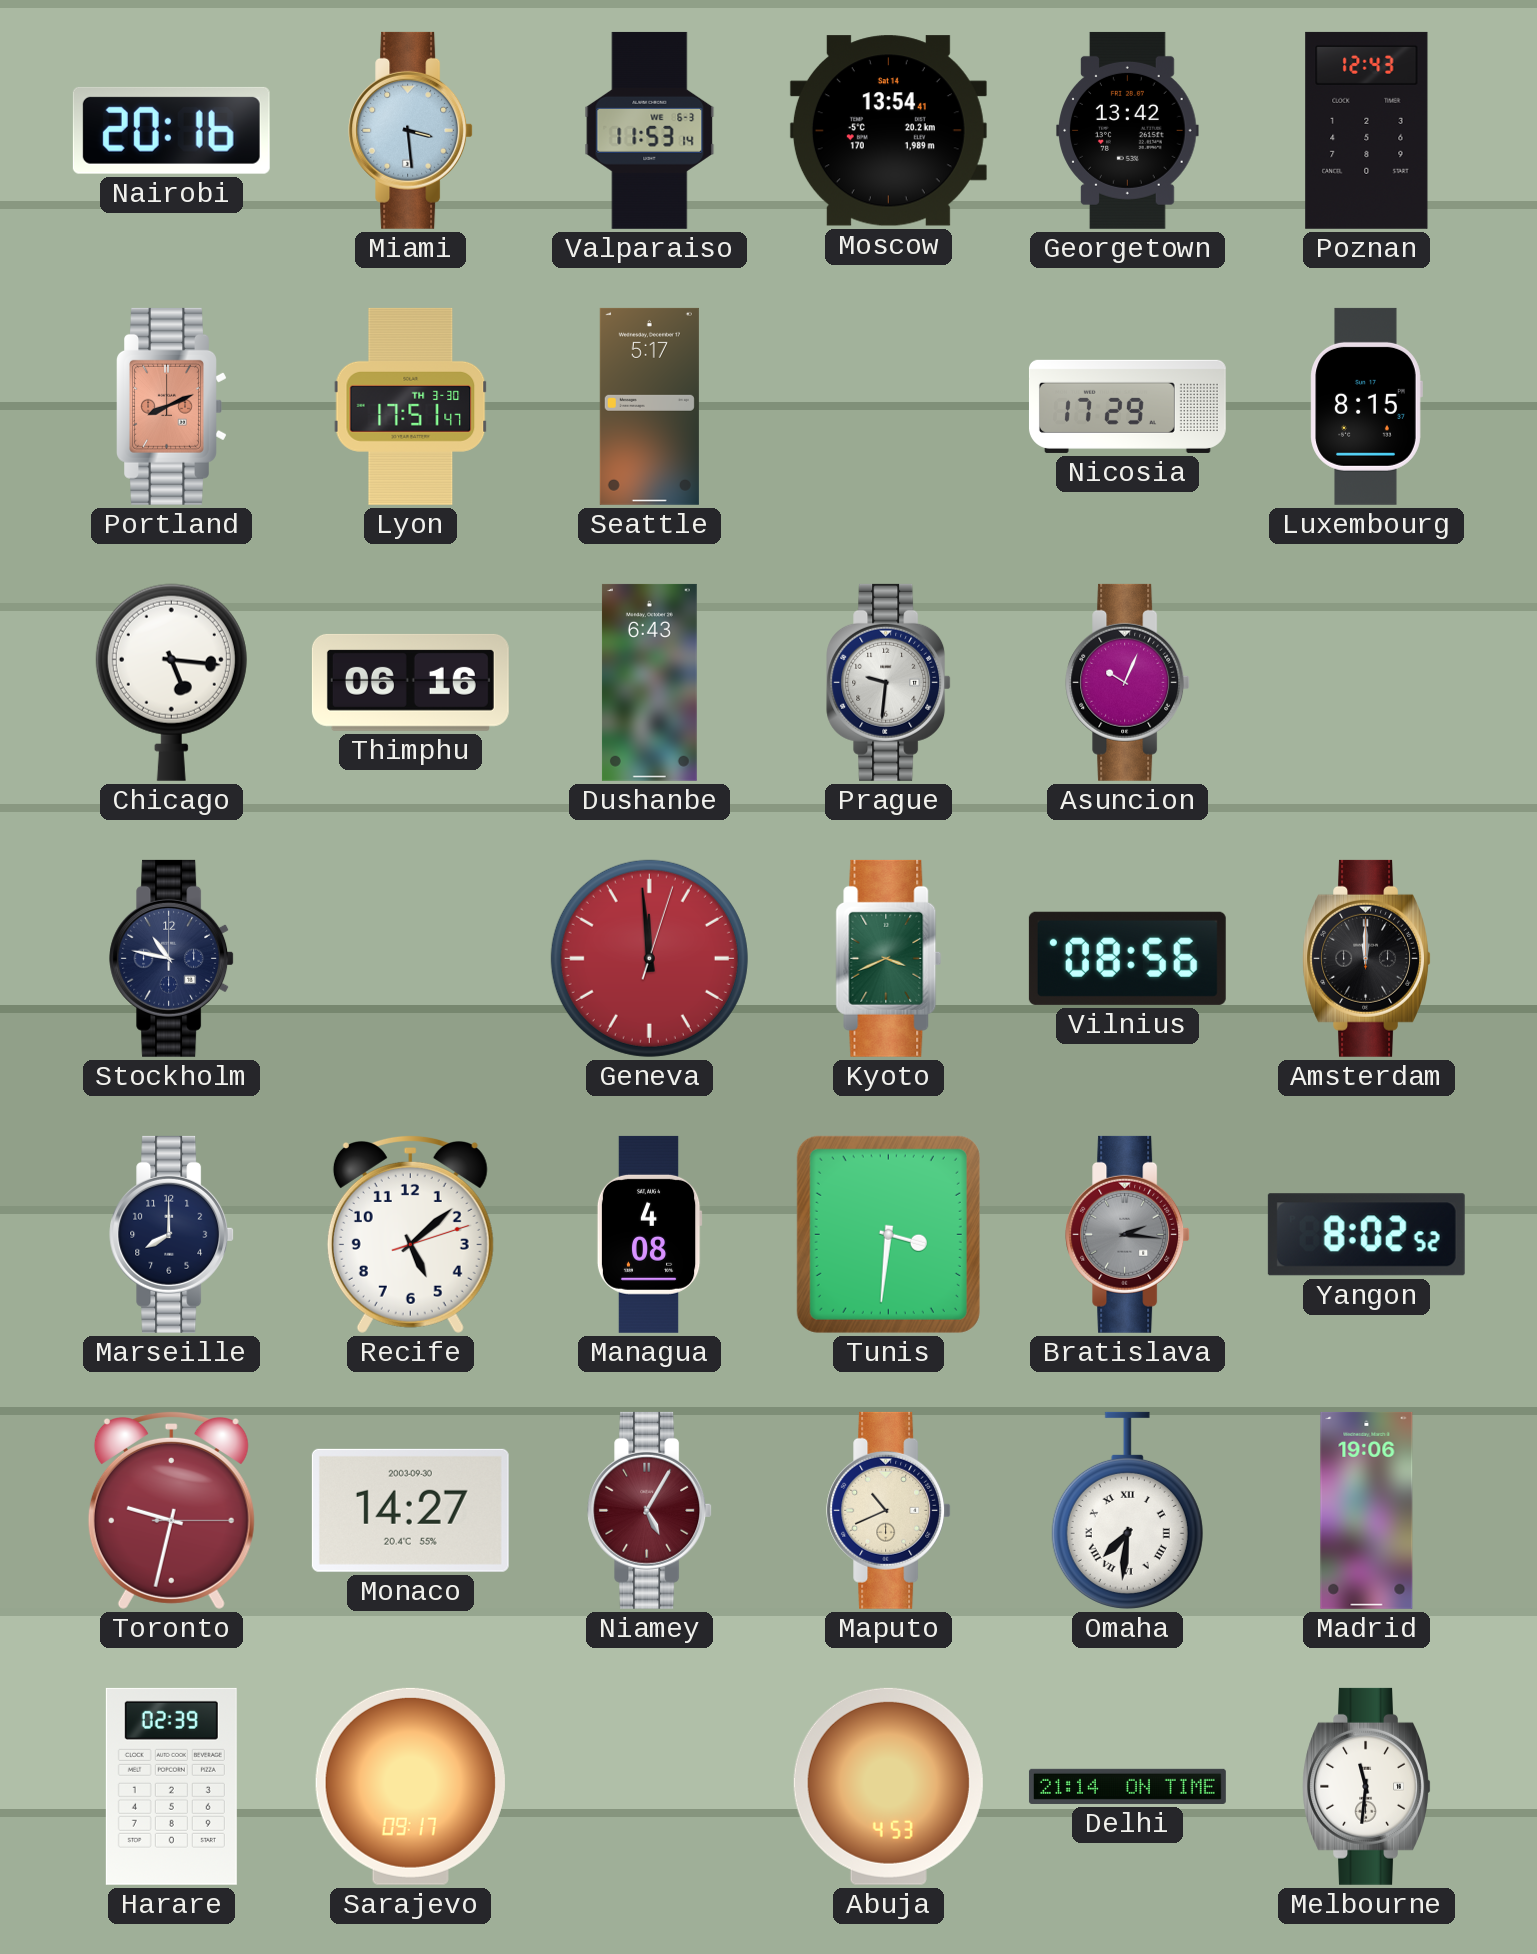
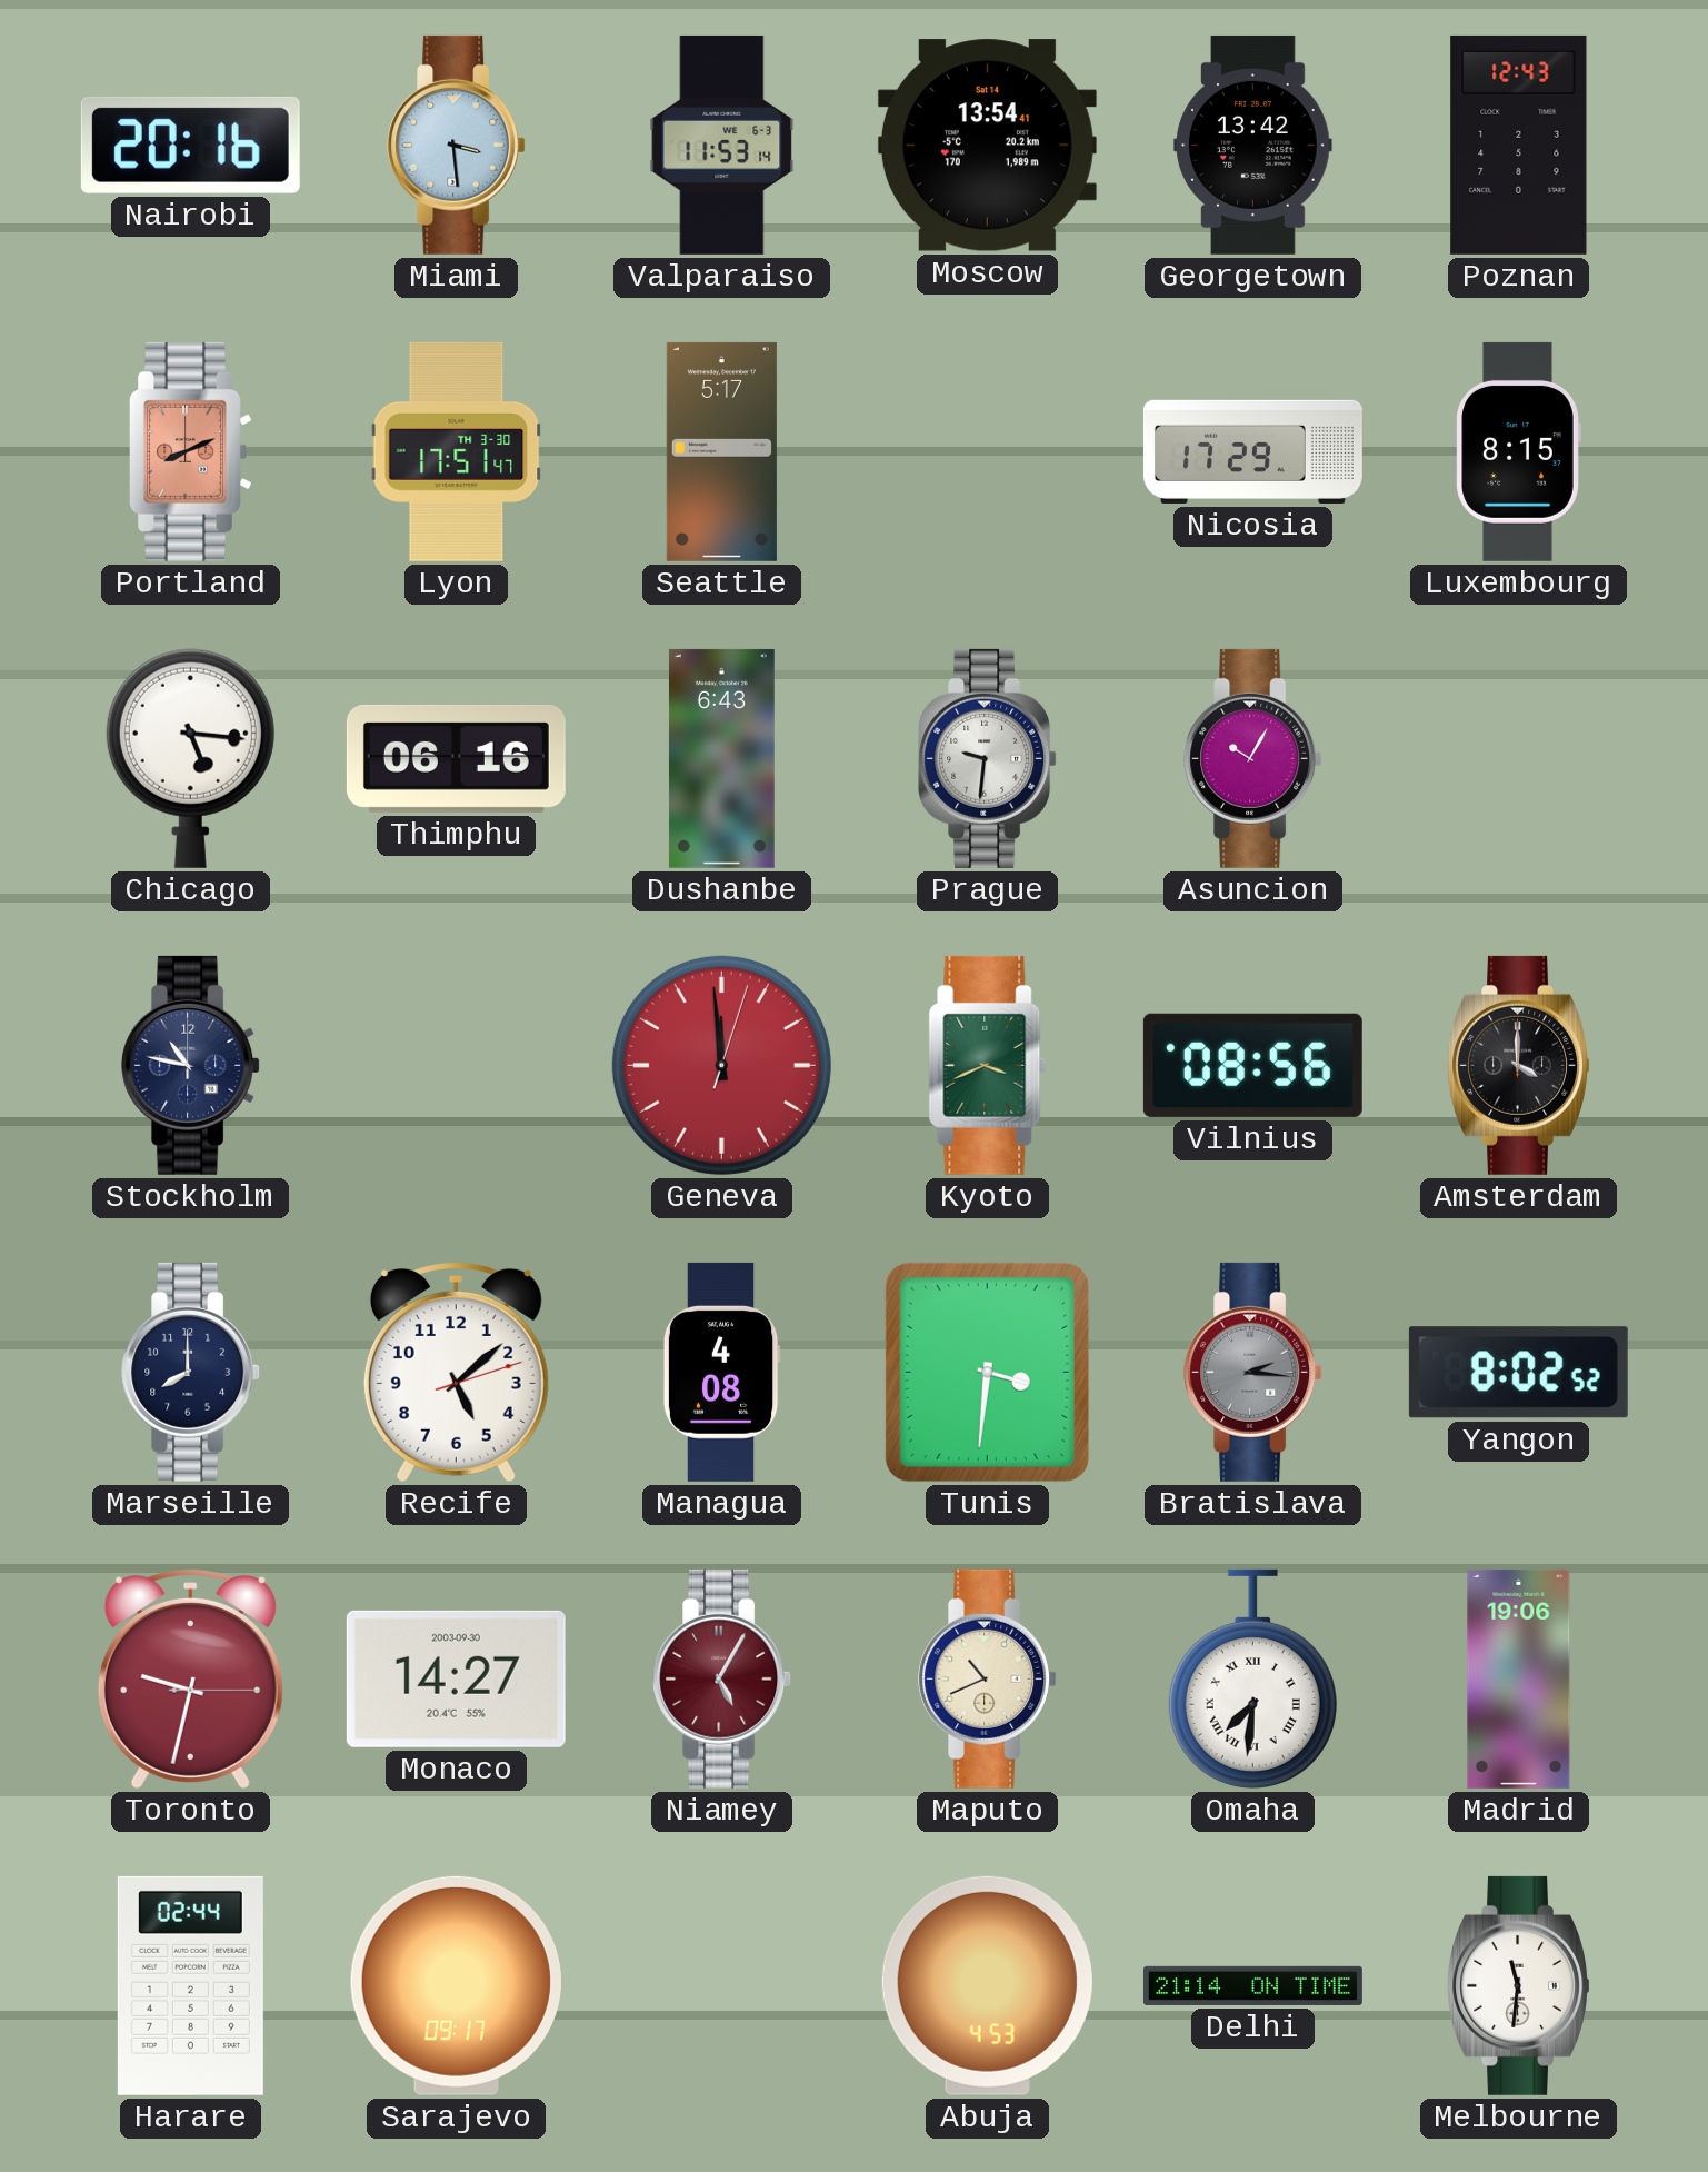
Asuncion: 10:04 -> 10:05
Amsterdam: 12:00 -> 4:00
Harare: 02:39 -> 02:44
